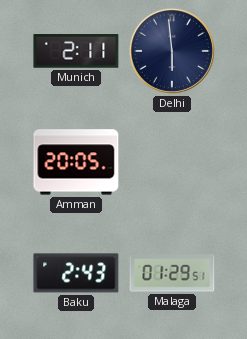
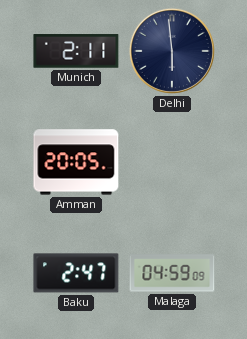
Baku: 2:43 -> 2:47
Malaga: 01:29 -> 04:59
